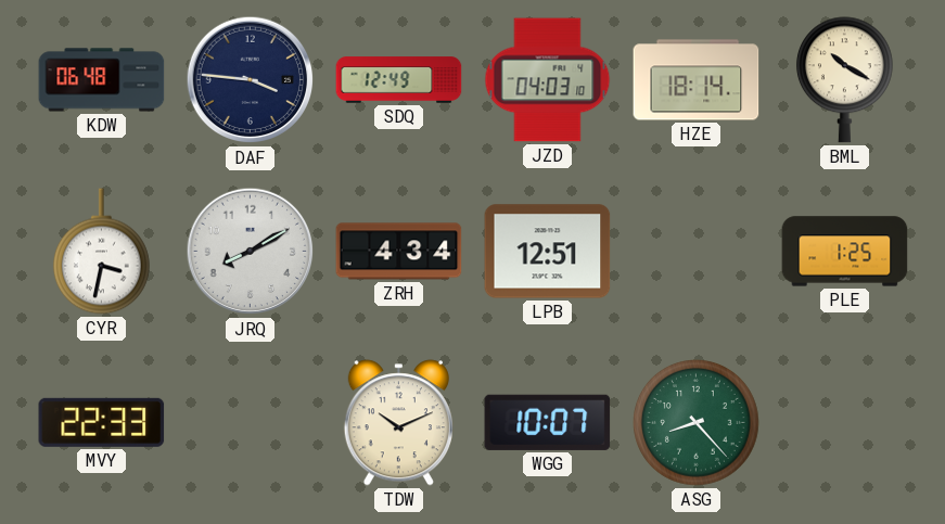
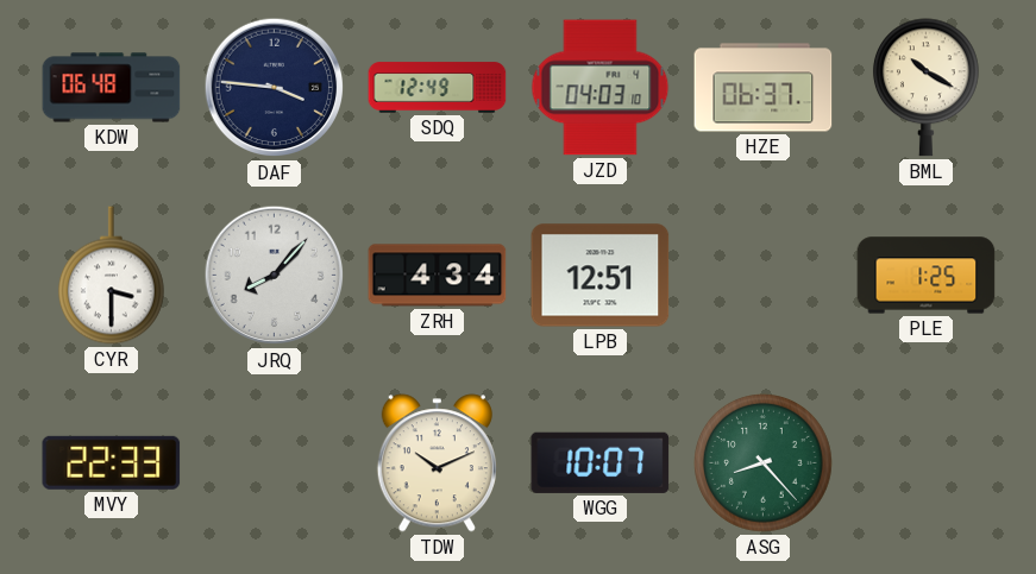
HZE: 18:14 -> 06:37
CYR: 3:32 -> 3:30
JRQ: 8:10 -> 8:07
